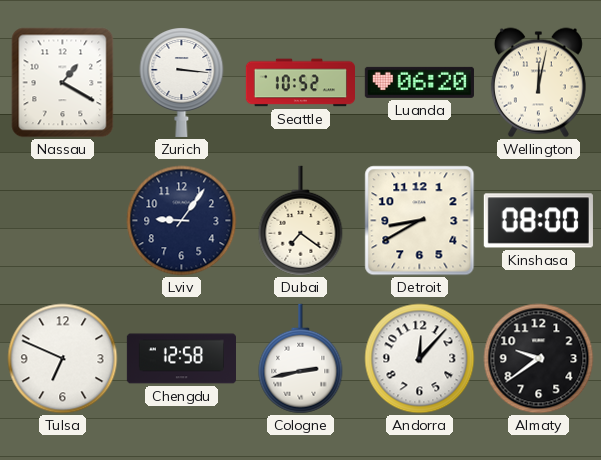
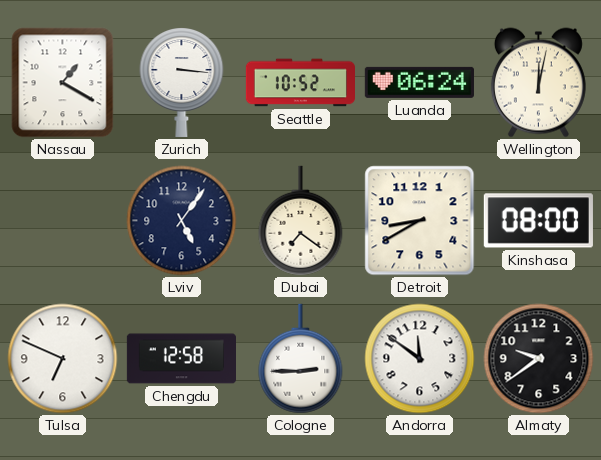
Luanda: 06:20 -> 06:24
Lviv: 9:06 -> 5:06
Cologne: 2:43 -> 2:45
Andorra: 12:07 -> 11:51
